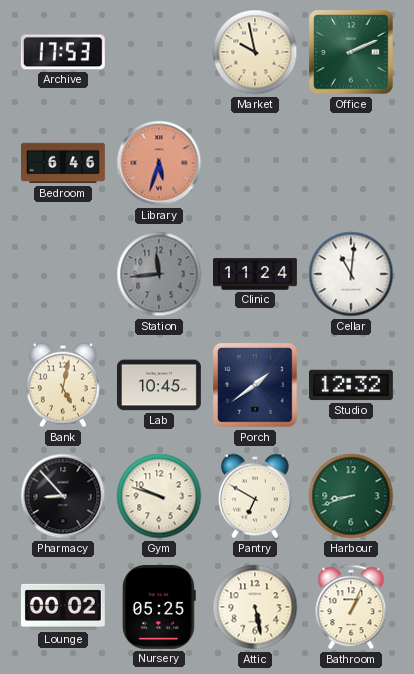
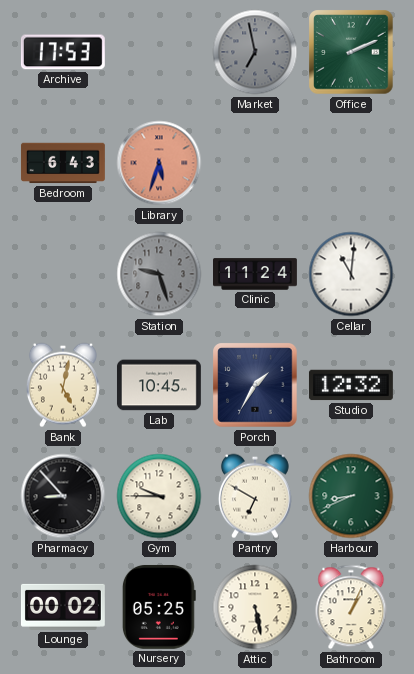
Market: 9:58 -> 6:58
Market dial: cream -> grey
Bedroom: 6:46 -> 6:43
Station: 11:44 -> 9:27
Porch: 1:39 -> 1:35
Gym: 9:48 -> 9:45
Harbour: 8:42 -> 8:41
